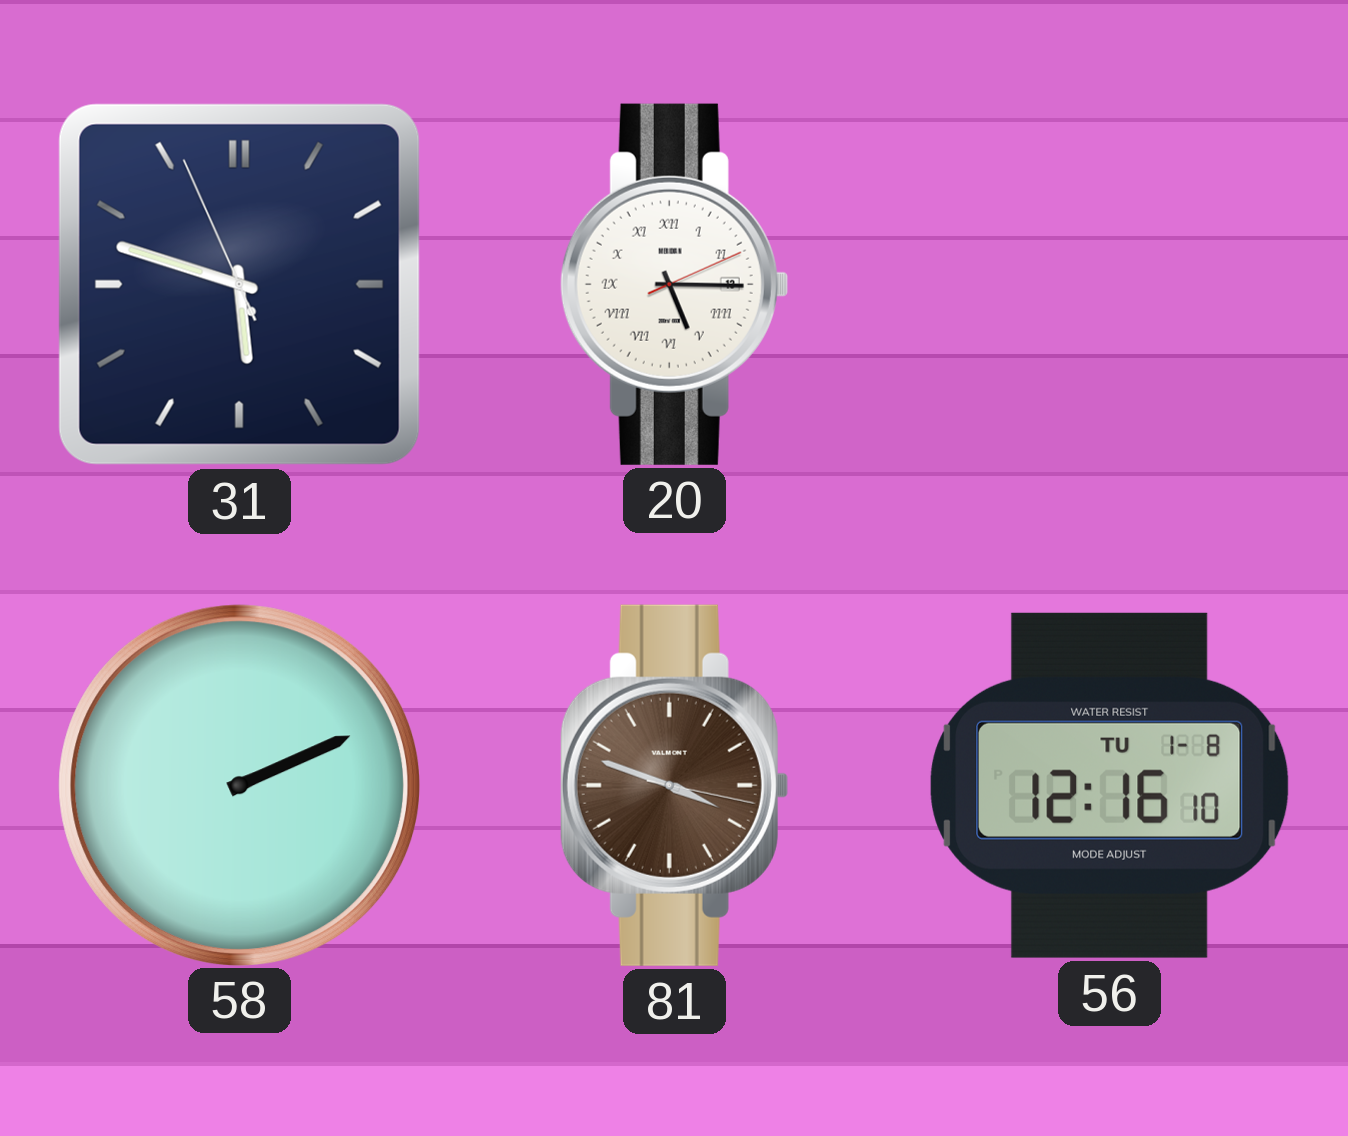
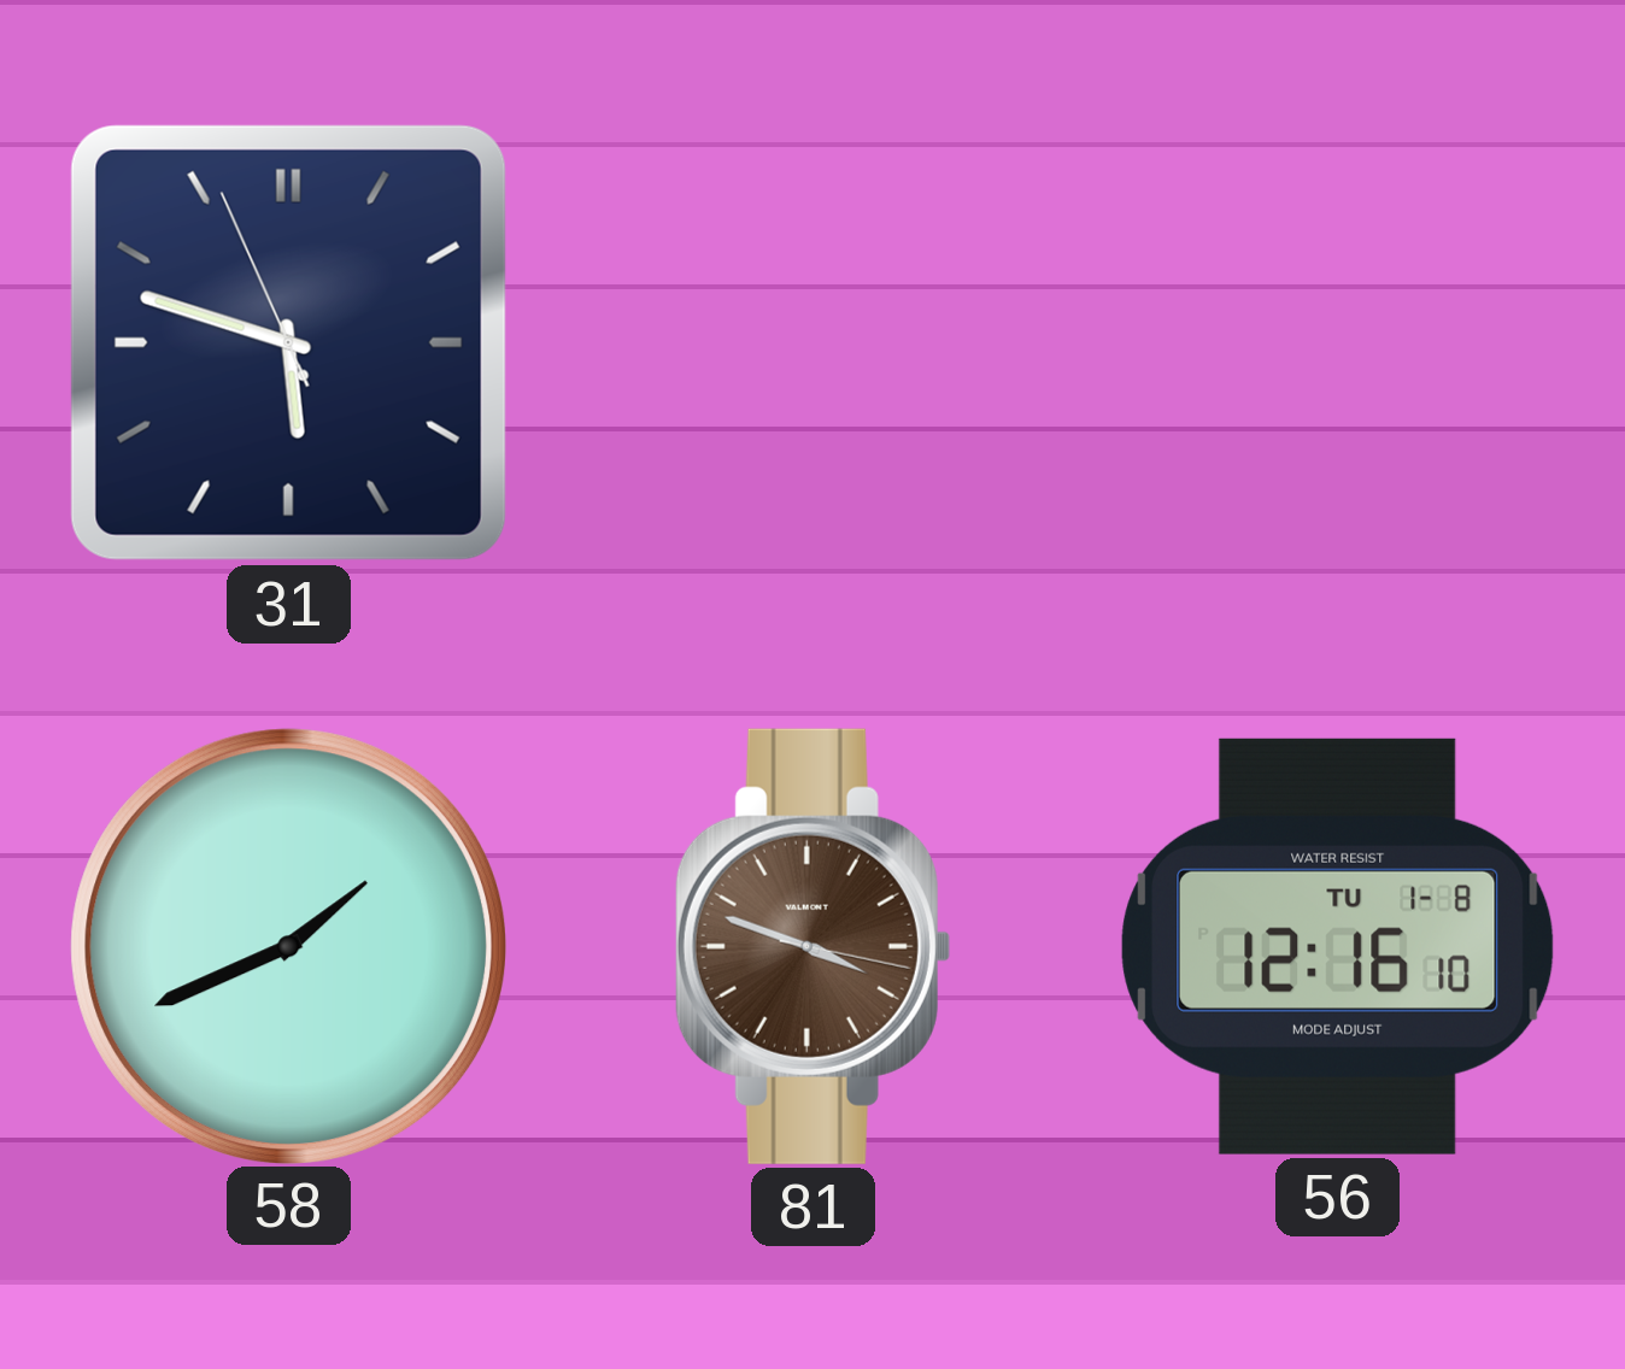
20: 5:15 -> none
58: 2:11 -> 1:41
